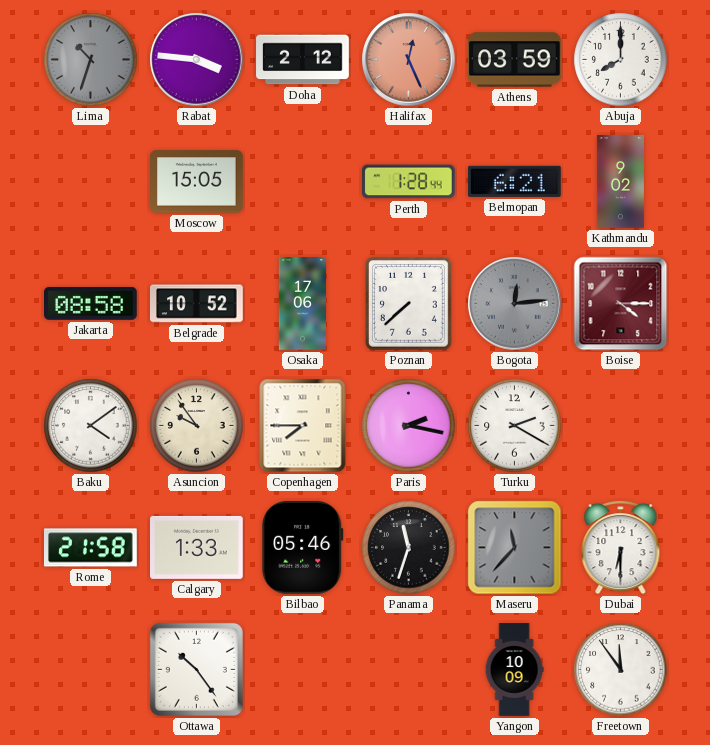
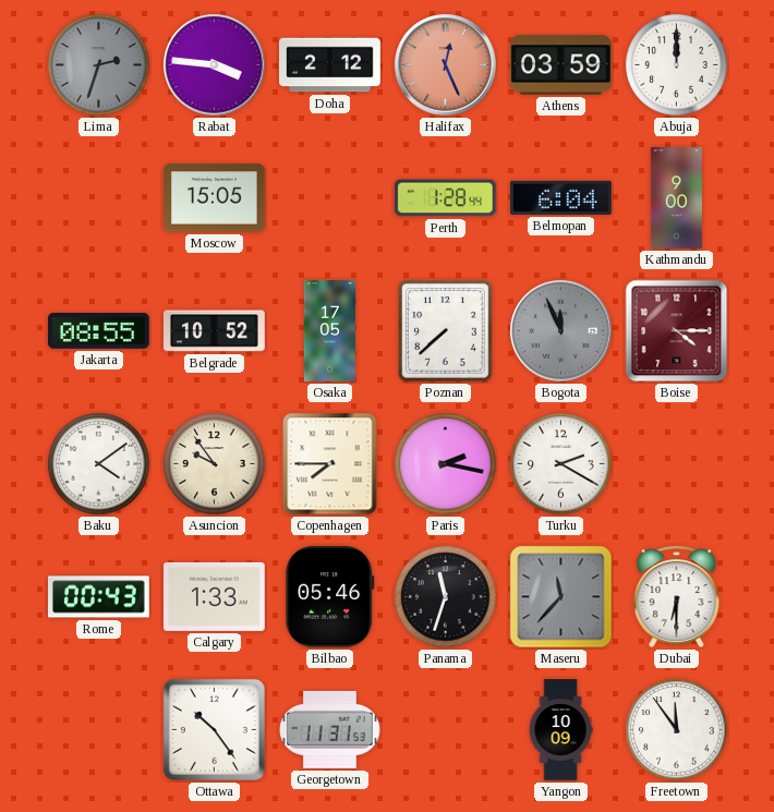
Lima: 10:33 -> 2:33
Abuja: 8:00 -> 12:00
Belmopan: 6:21 -> 6:04
Kathmandu: 9:02 -> 9:00
Jakarta: 08:58 -> 08:55
Osaka: 17:06 -> 17:05
Bogota: 12:14 -> 11:56
Rome: 21:58 -> 00:43
Georgetown: none -> 11:31
